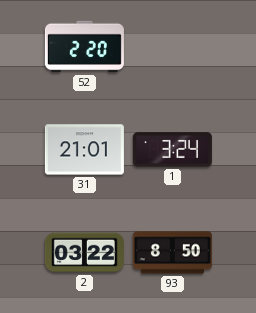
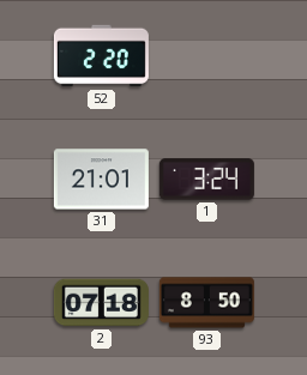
2: 03:22 -> 07:18
